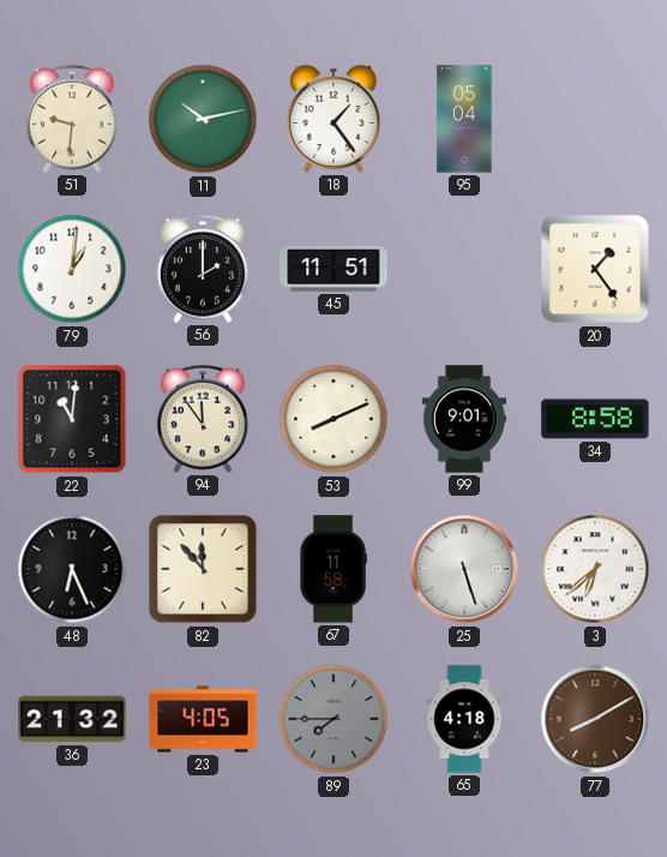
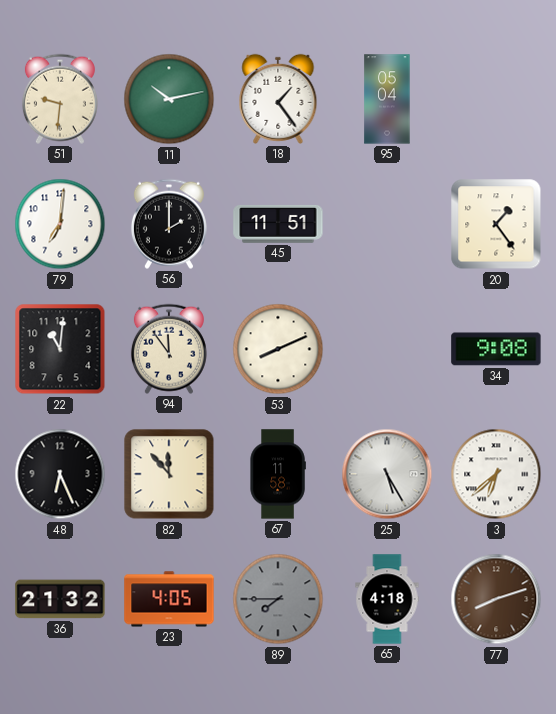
79: 1:01 -> 7:01
99: 9:01 -> none
34: 8:58 -> 9:08
25: 5:27 -> 5:25
77: 8:10 -> 8:12
